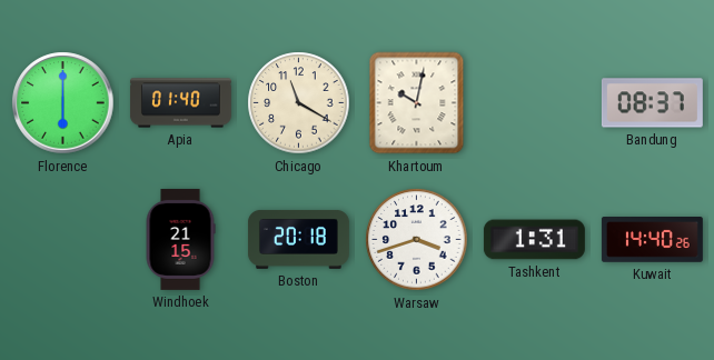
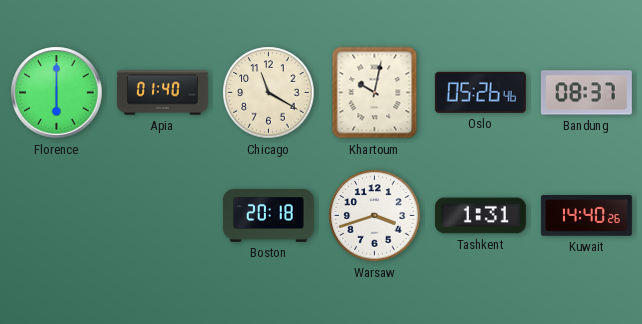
Oslo: none -> 05:26
Windhoek: 21:15 -> none
